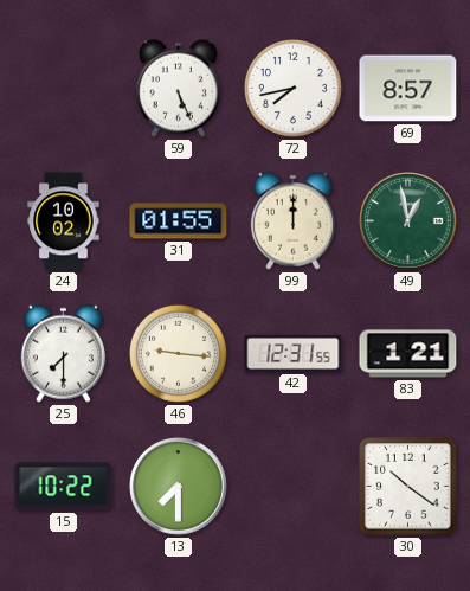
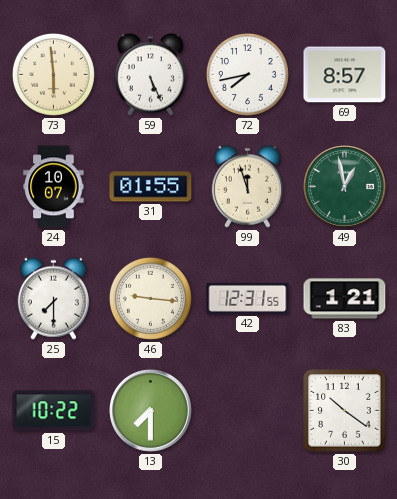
73: none -> 5:59
24: 10:02 -> 10:07
99: 12:00 -> 11:57
